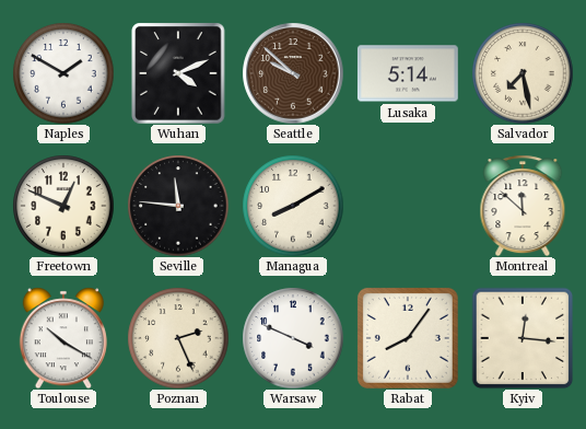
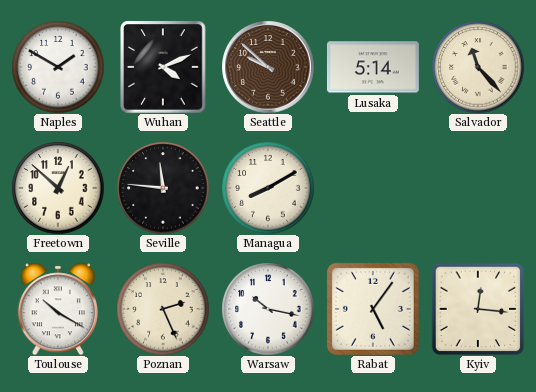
Salvador: 7:28 -> 11:23
Freetown: 12:49 -> 12:52
Montreal: 11:52 -> none
Warsaw: 3:49 -> 10:17
Rabat: 8:06 -> 5:06
